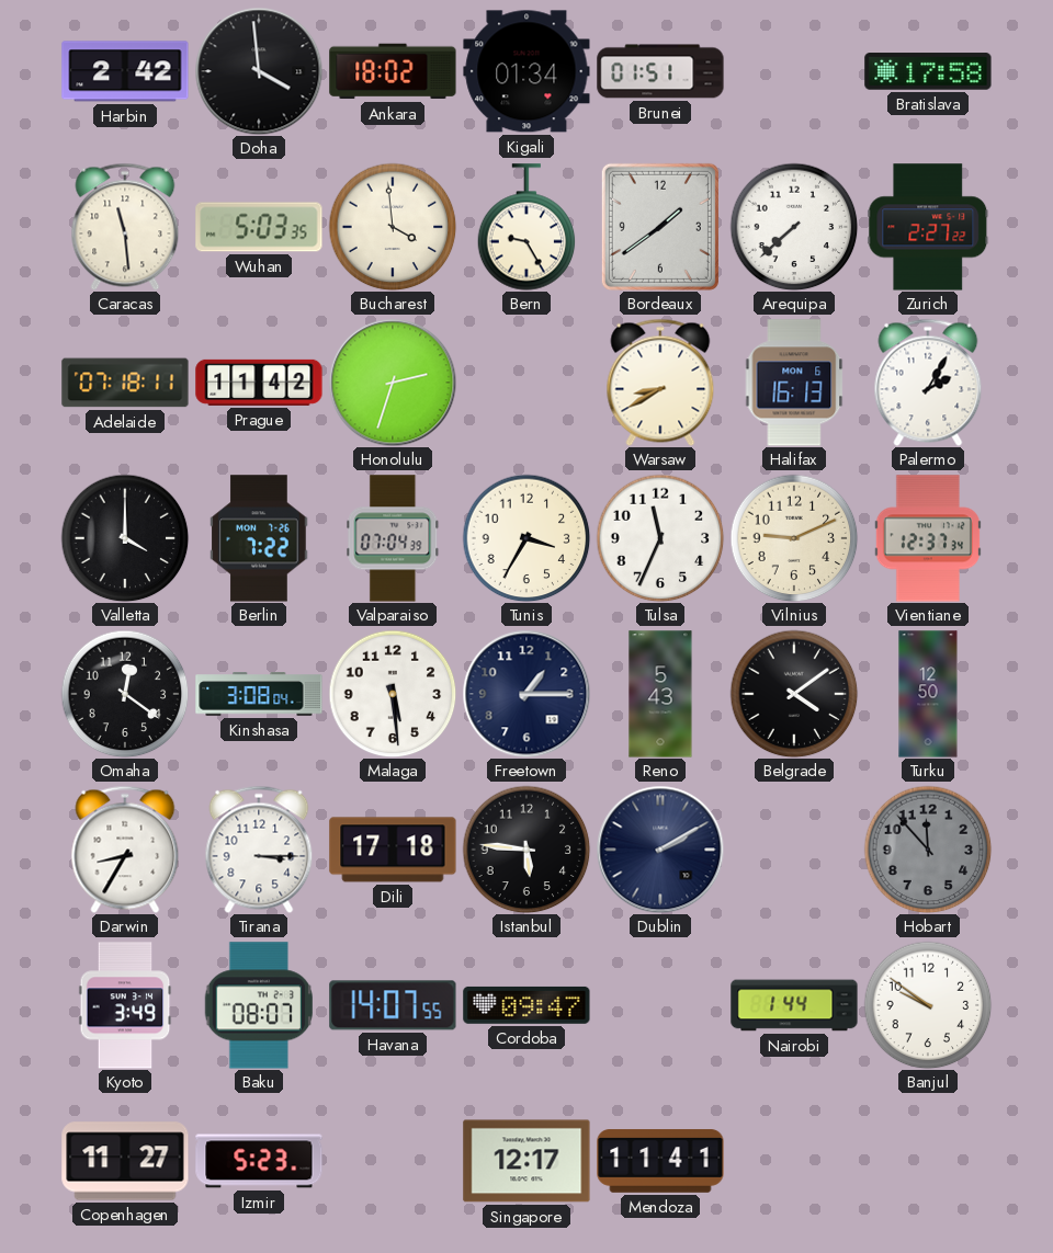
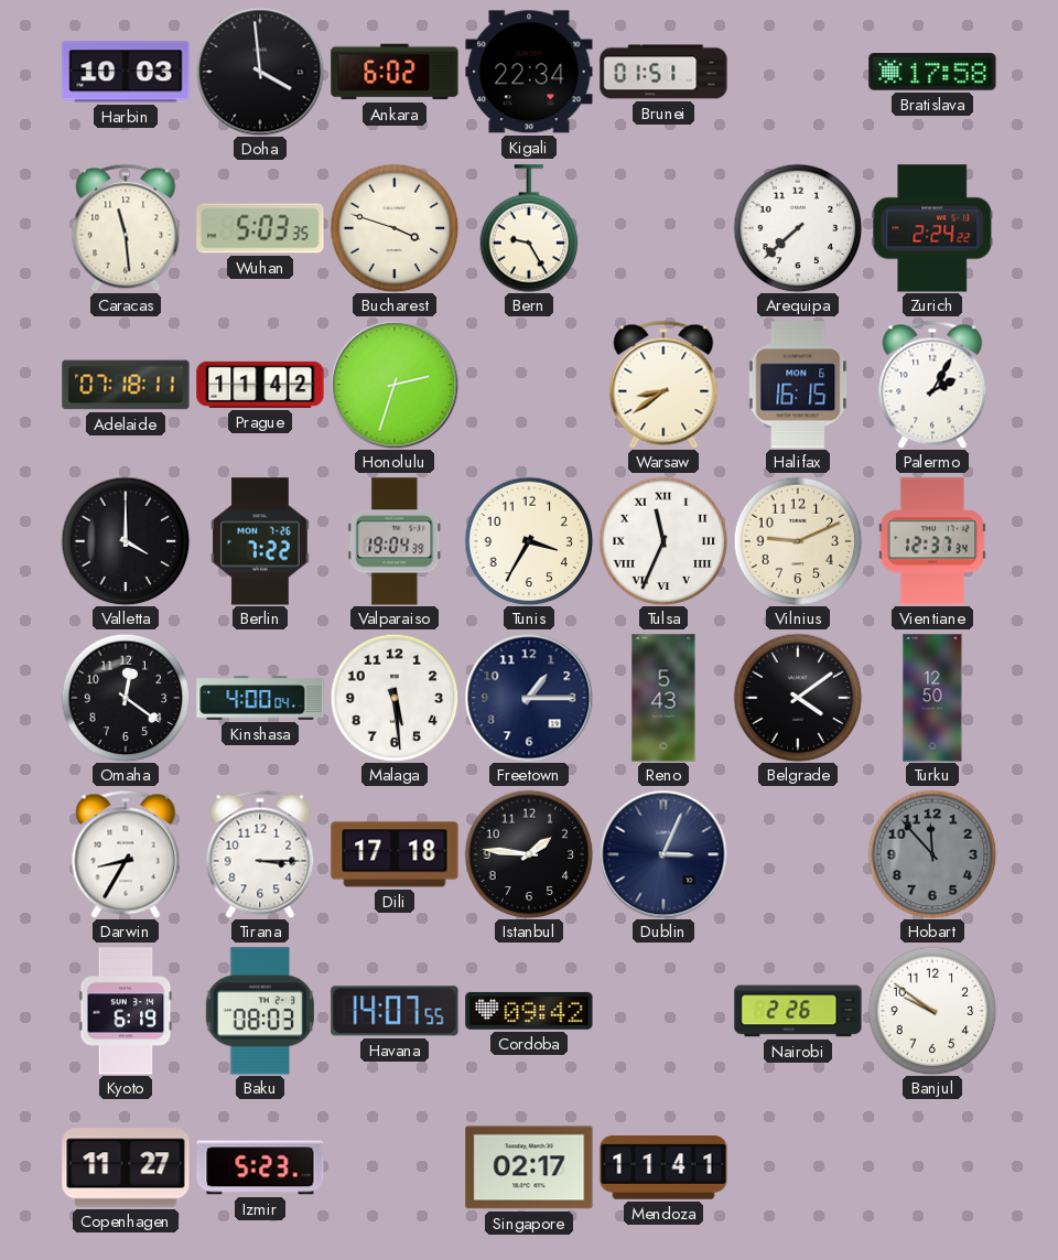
Harbin: 2:42 -> 10:03
Ankara: 18:02 -> 6:02
Kigali: 01:34 -> 22:34
Bucharest: 3:59 -> 3:48
Bordeaux: 1:39 -> none
Zurich: 2:27 -> 2:24
Warsaw: 8:40 -> 8:39
Halifax: 16:13 -> 16:15
Valparaiso: 07:04 -> 19:04
Tulsa numerals: Arabic -> Roman
Kinshasa: 3:08 -> 4:00
Istanbul: 5:46 -> 1:46
Dublin: 2:10 -> 3:04
Kyoto: 3:49 -> 6:19
Baku: 08:07 -> 08:03
Cordoba: 09:47 -> 09:42
Nairobi: 1:44 -> 2:26
Singapore: 12:17 -> 02:17
